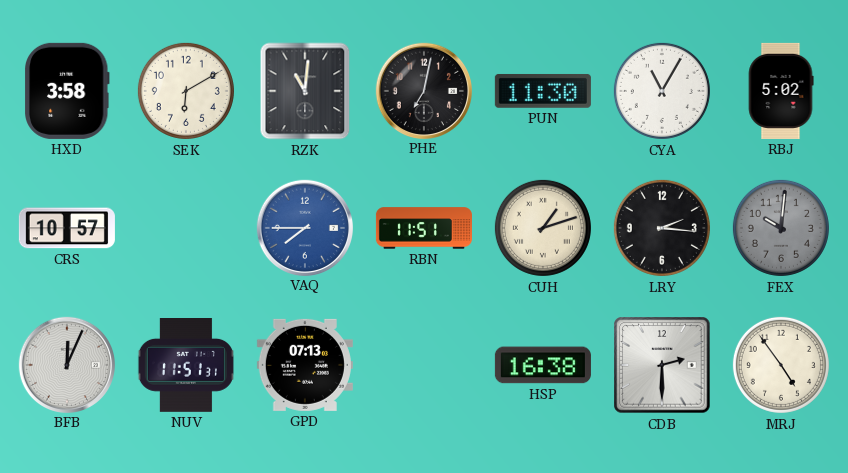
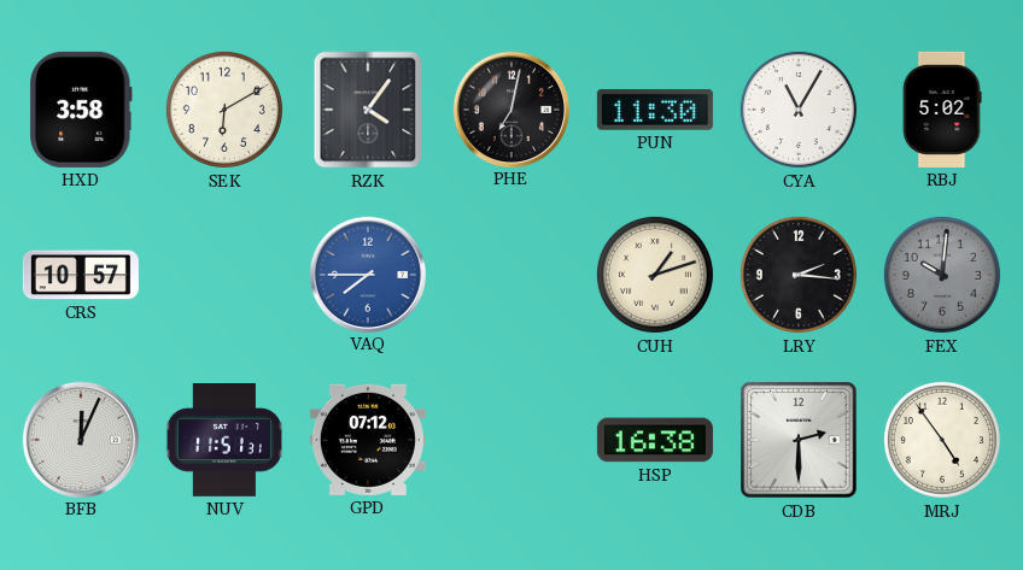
RZK: 11:01 -> 4:06
RBN: 11:51 -> none
GPD: 07:13 -> 07:12
